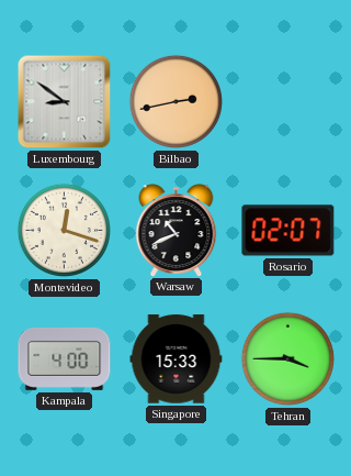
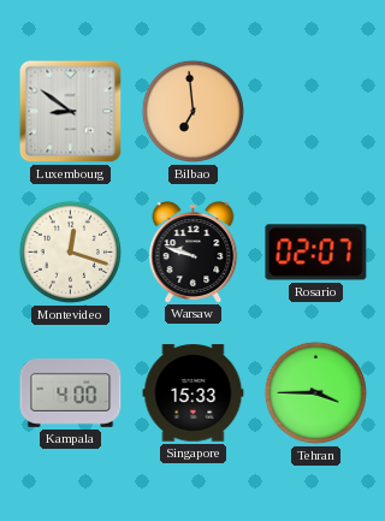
Bilbao: 2:43 -> 6:59
Warsaw: 10:41 -> 9:48
